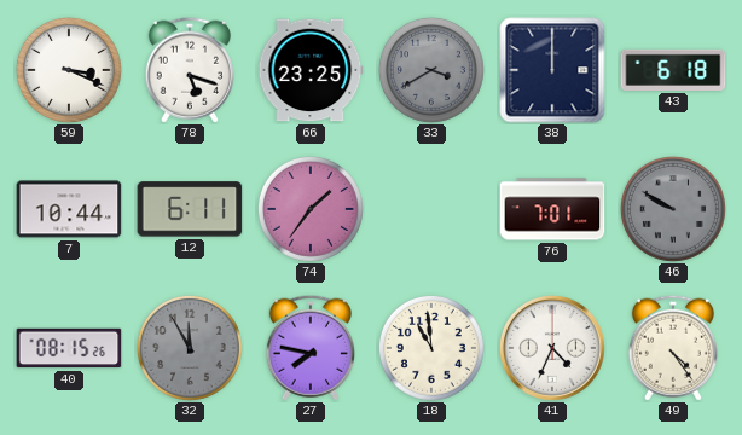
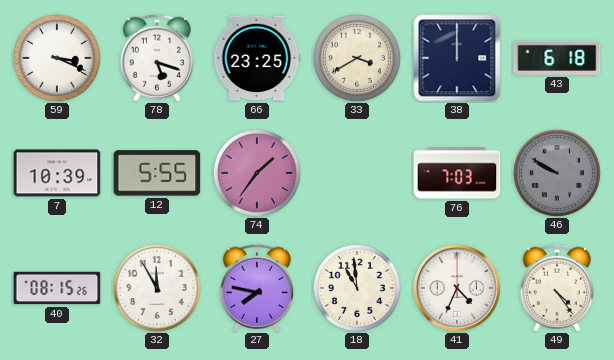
33 dial: grey -> cream
7: 10:44 -> 10:39
12: 6:11 -> 5:55
76: 7:01 -> 7:03
32 dial: grey -> white
